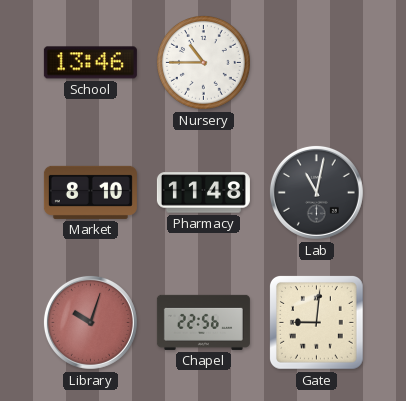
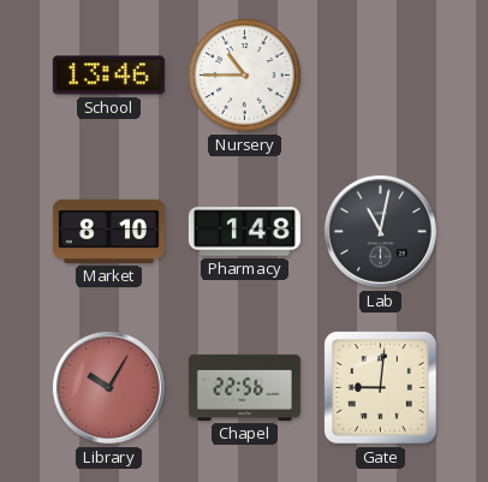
Pharmacy: 11:48 -> 1:48
Library: 10:03 -> 10:05
